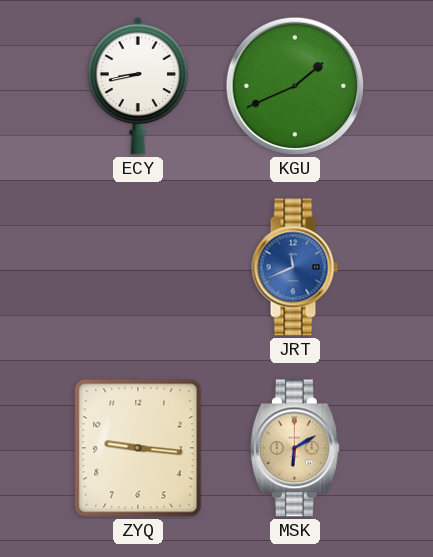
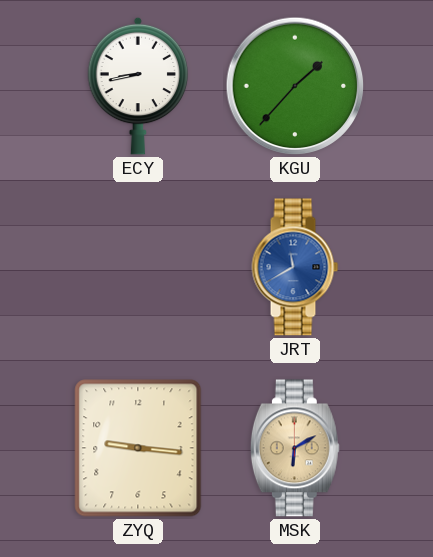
KGU: 1:41 -> 1:37
JRT: 11:41 -> 11:40
